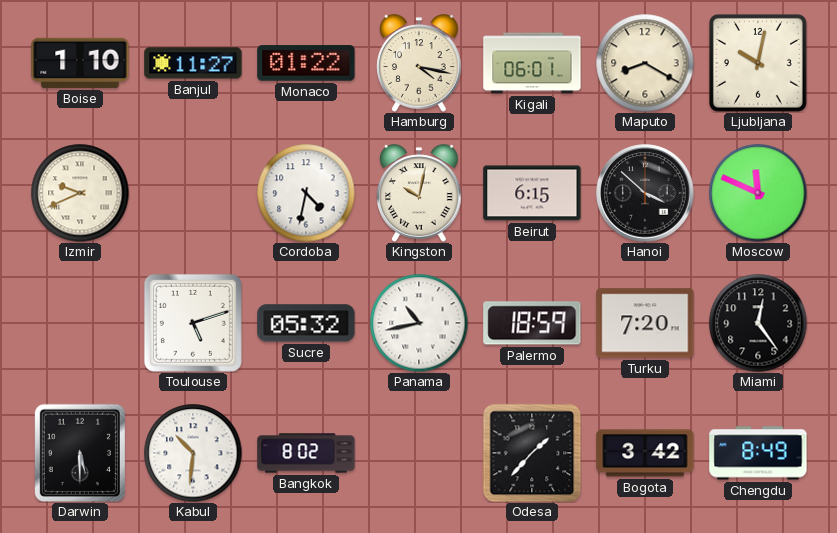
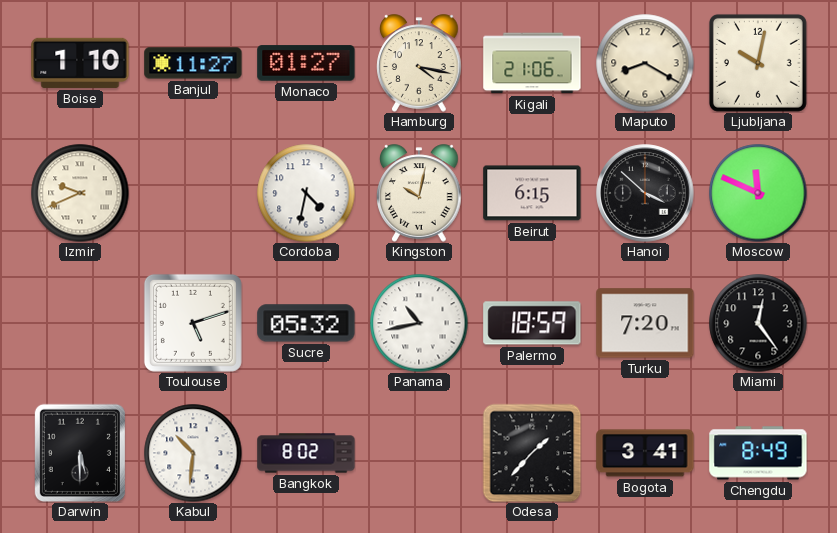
Monaco: 01:22 -> 01:27
Kigali: 06:01 -> 21:06
Bogota: 3:42 -> 3:41
